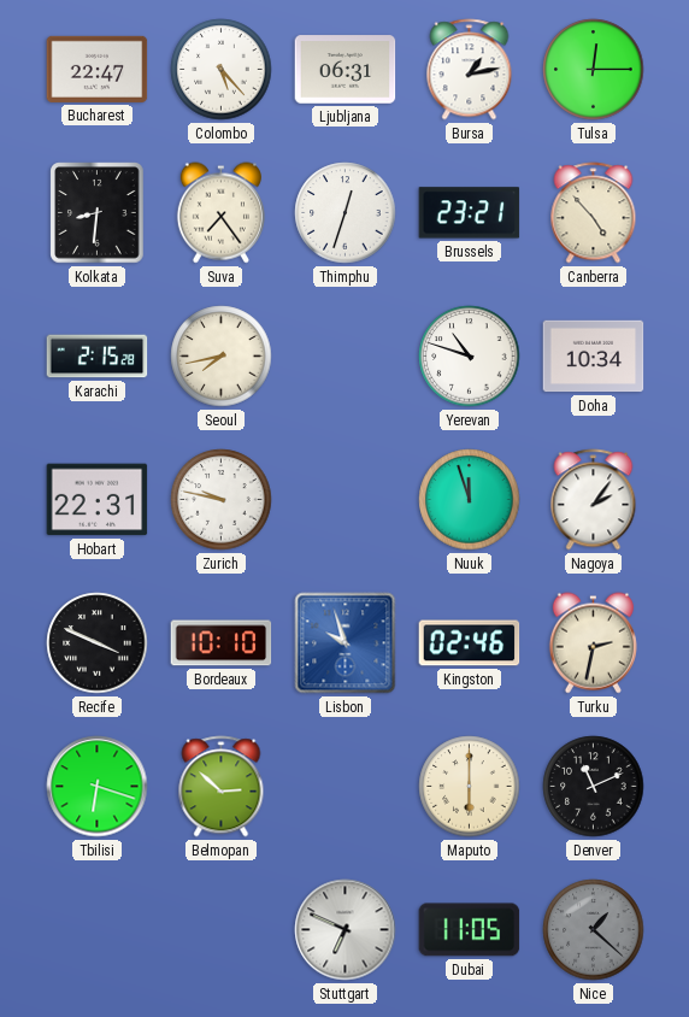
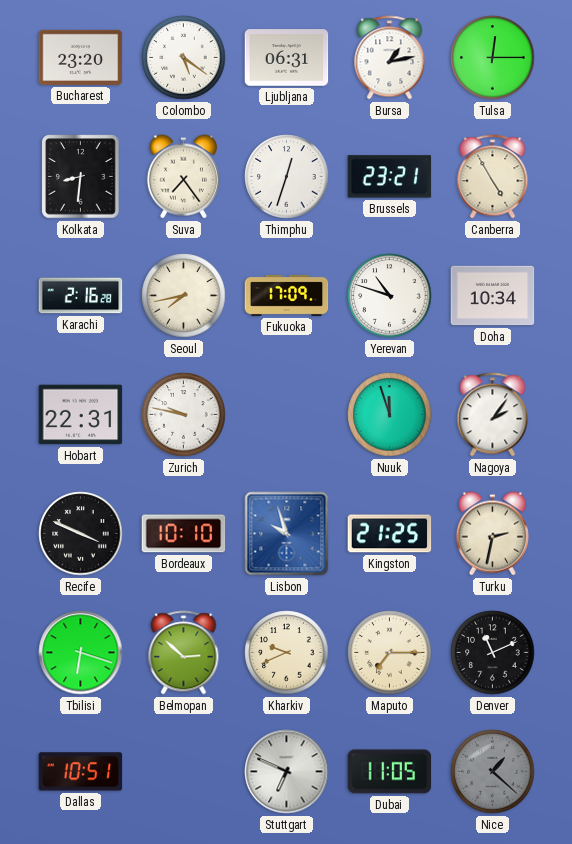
Bucharest: 22:47 -> 23:20
Colombo: 5:23 -> 5:21
Canberra: 4:53 -> 4:55
Karachi: 2:15 -> 2:16
Fukuoka: none -> 17:09
Kingston: 02:46 -> 21:25
Kharkiv: none -> 9:41
Maputo: 6:00 -> 7:15
Dallas: none -> 10:51
